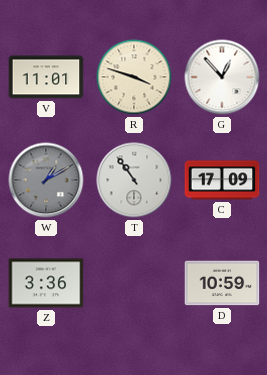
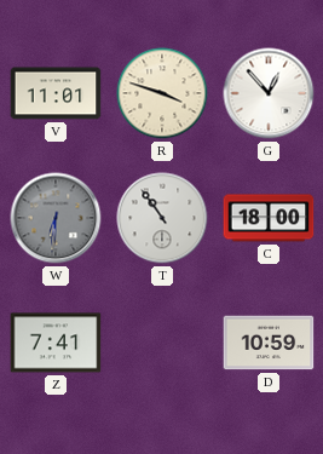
W: 1:10 -> 6:31
C: 17:09 -> 18:00
Z: 3:36 -> 7:41
